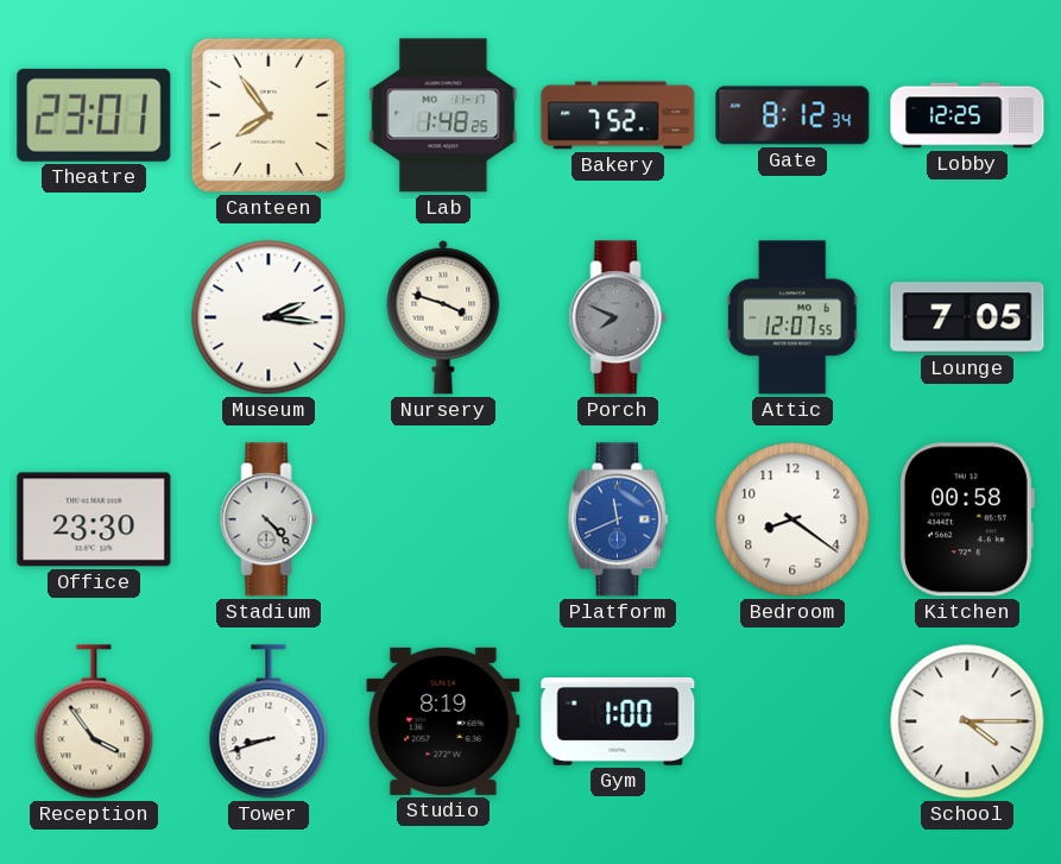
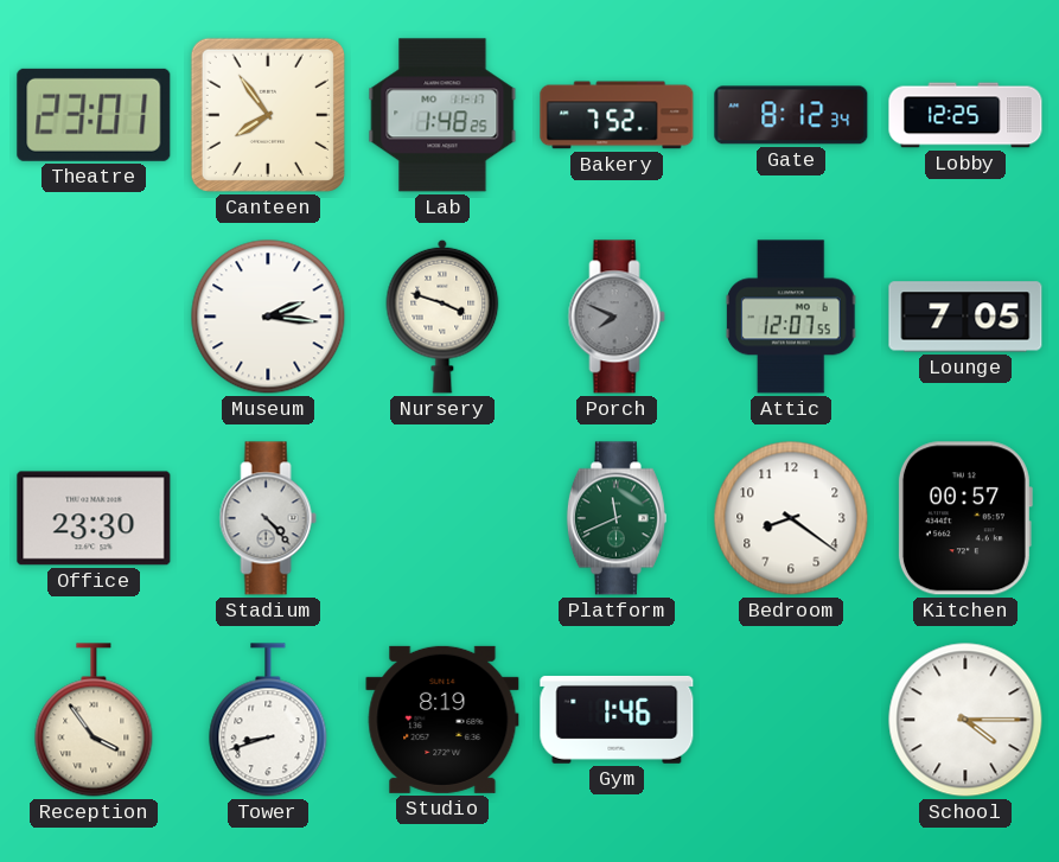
Platform dial: blue -> green
Kitchen: 00:58 -> 00:57
Gym: 1:00 -> 1:46
